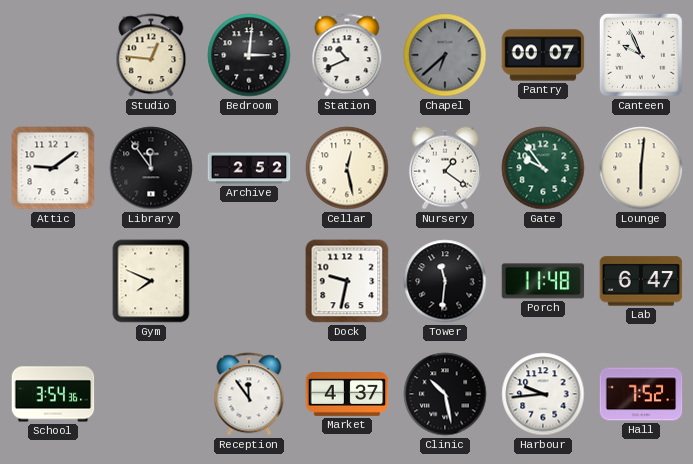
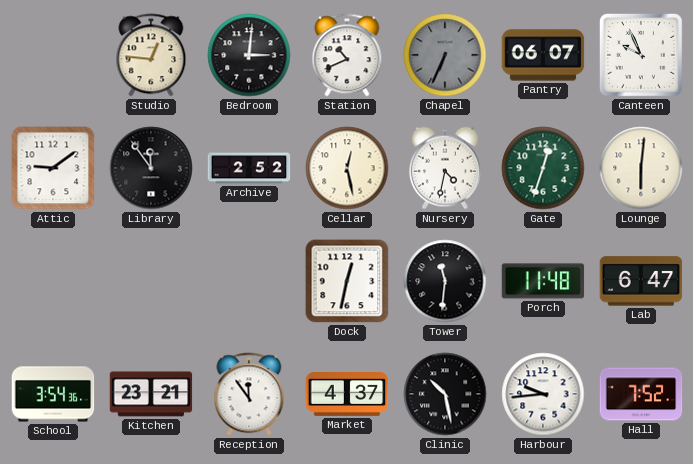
Chapel: 6:38 -> 6:34
Pantry: 00:07 -> 06:07
Nursery: 1:21 -> 4:32
Gate: 9:54 -> 12:33
Gym: 7:49 -> none
Dock: 9:32 -> 12:32
Kitchen: none -> 23:21
